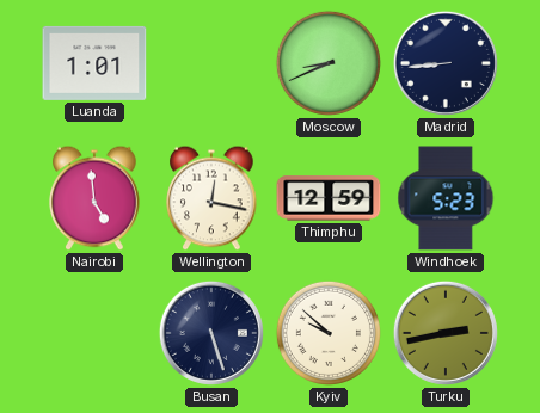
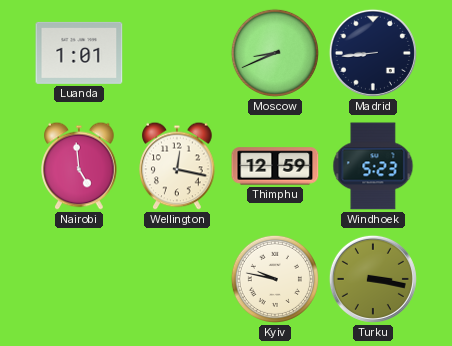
Busan: 5:27 -> none
Kyiv: 9:52 -> 9:47
Turku: 2:43 -> 3:17
